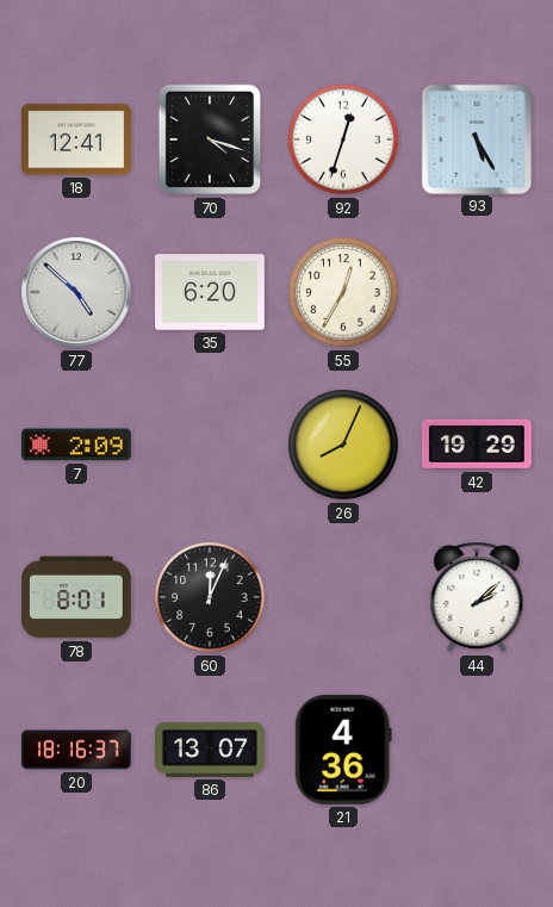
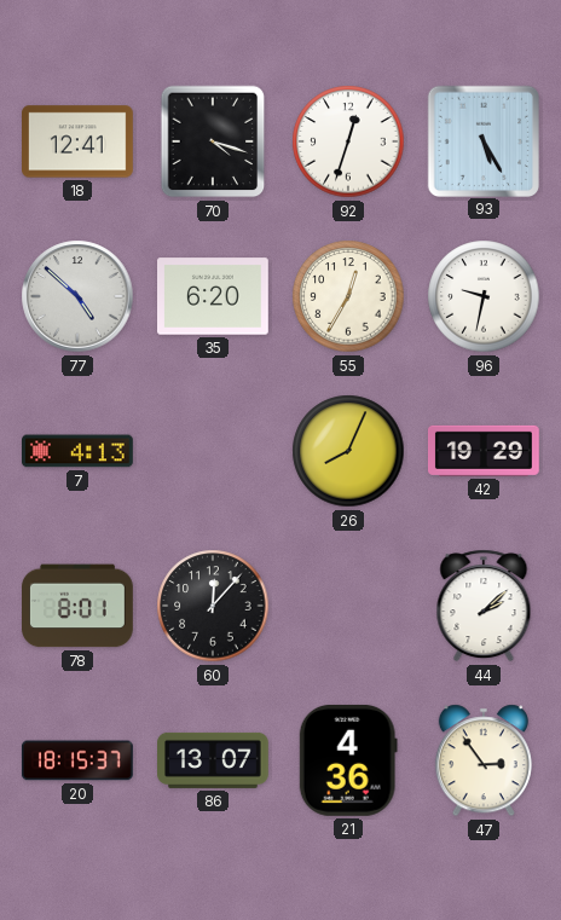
96: none -> 9:32
7: 2:09 -> 4:13
60: 12:04 -> 12:07
20: 18:16 -> 18:15
47: none -> 2:54
